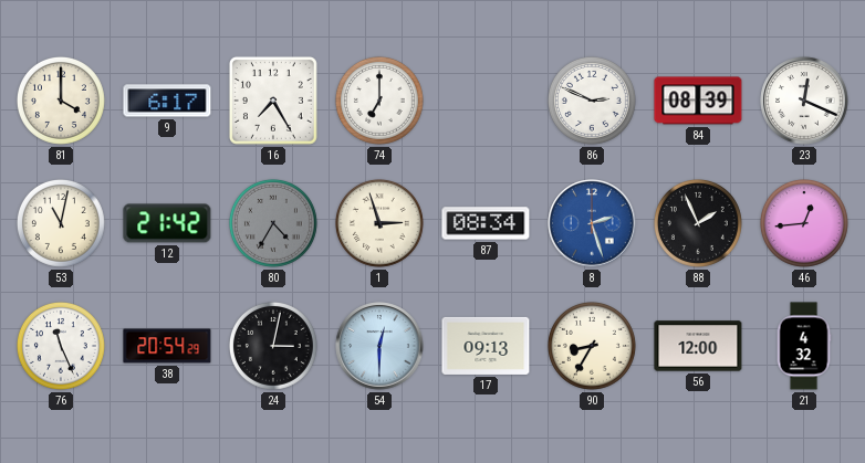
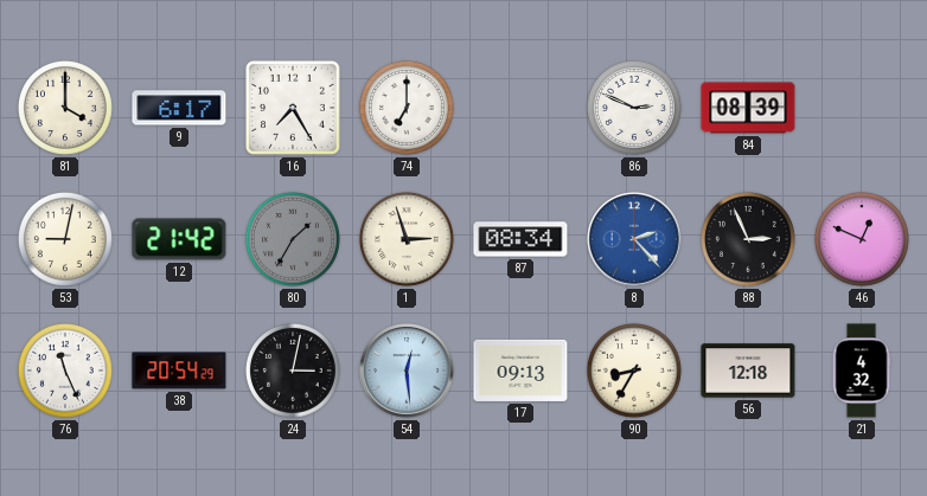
23: 12:19 -> none
53: 11:02 -> 9:02
80: 4:35 -> 1:35
8: 2:27 -> 2:23
88: 1:56 -> 2:56
46: 12:44 -> 12:49
54: 12:30 -> 12:29
56: 12:00 -> 12:18
